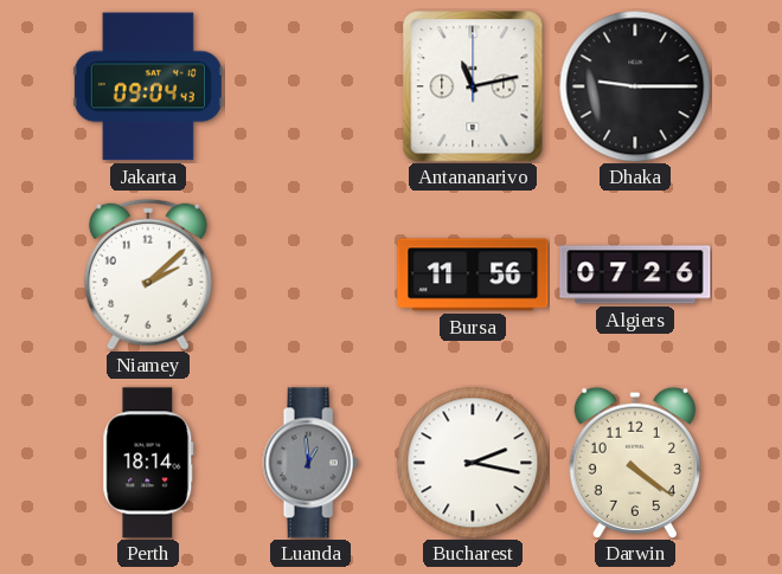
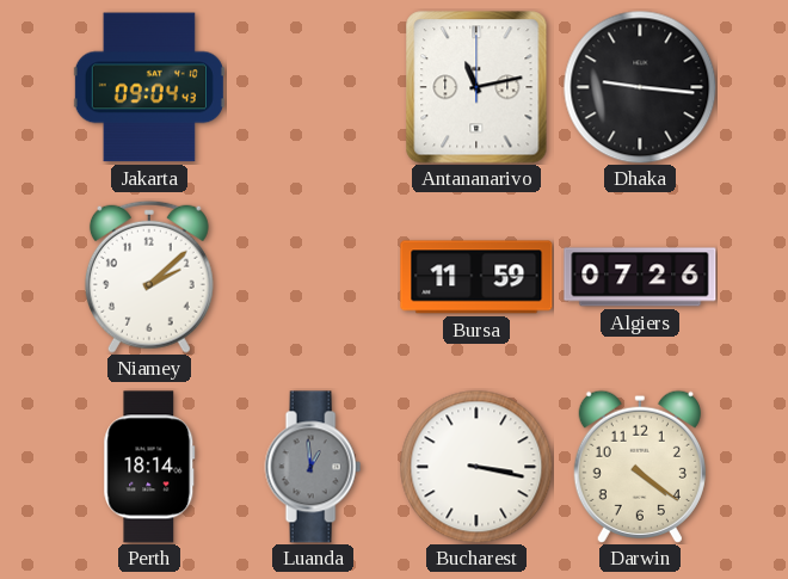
Dhaka: 9:15 -> 9:16
Bursa: 11:56 -> 11:59
Bucharest: 2:17 -> 3:17
